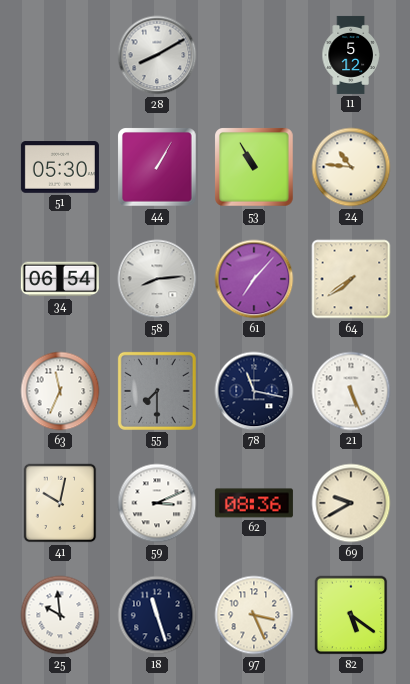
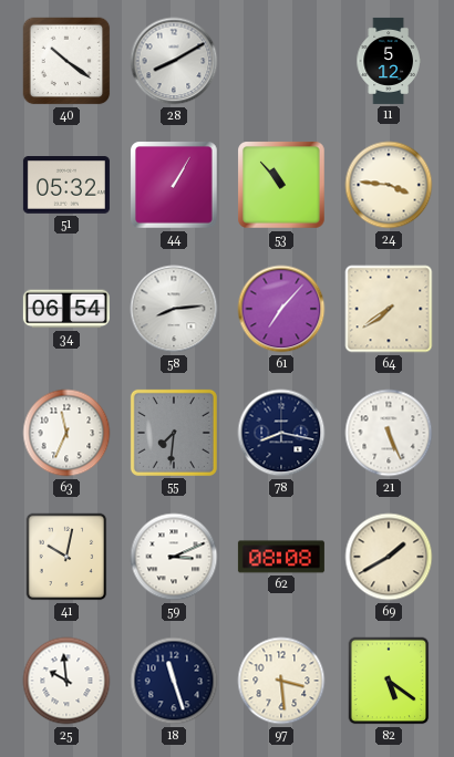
40: none -> 10:21
51: 05:30 -> 05:32
53: 10:55 -> 10:53
24: 10:46 -> 3:46
55: 7:30 -> 7:31
78: 11:17 -> 8:17
62: 08:36 -> 08:08
69: 9:40 -> 1:40
97: 3:26 -> 3:29
